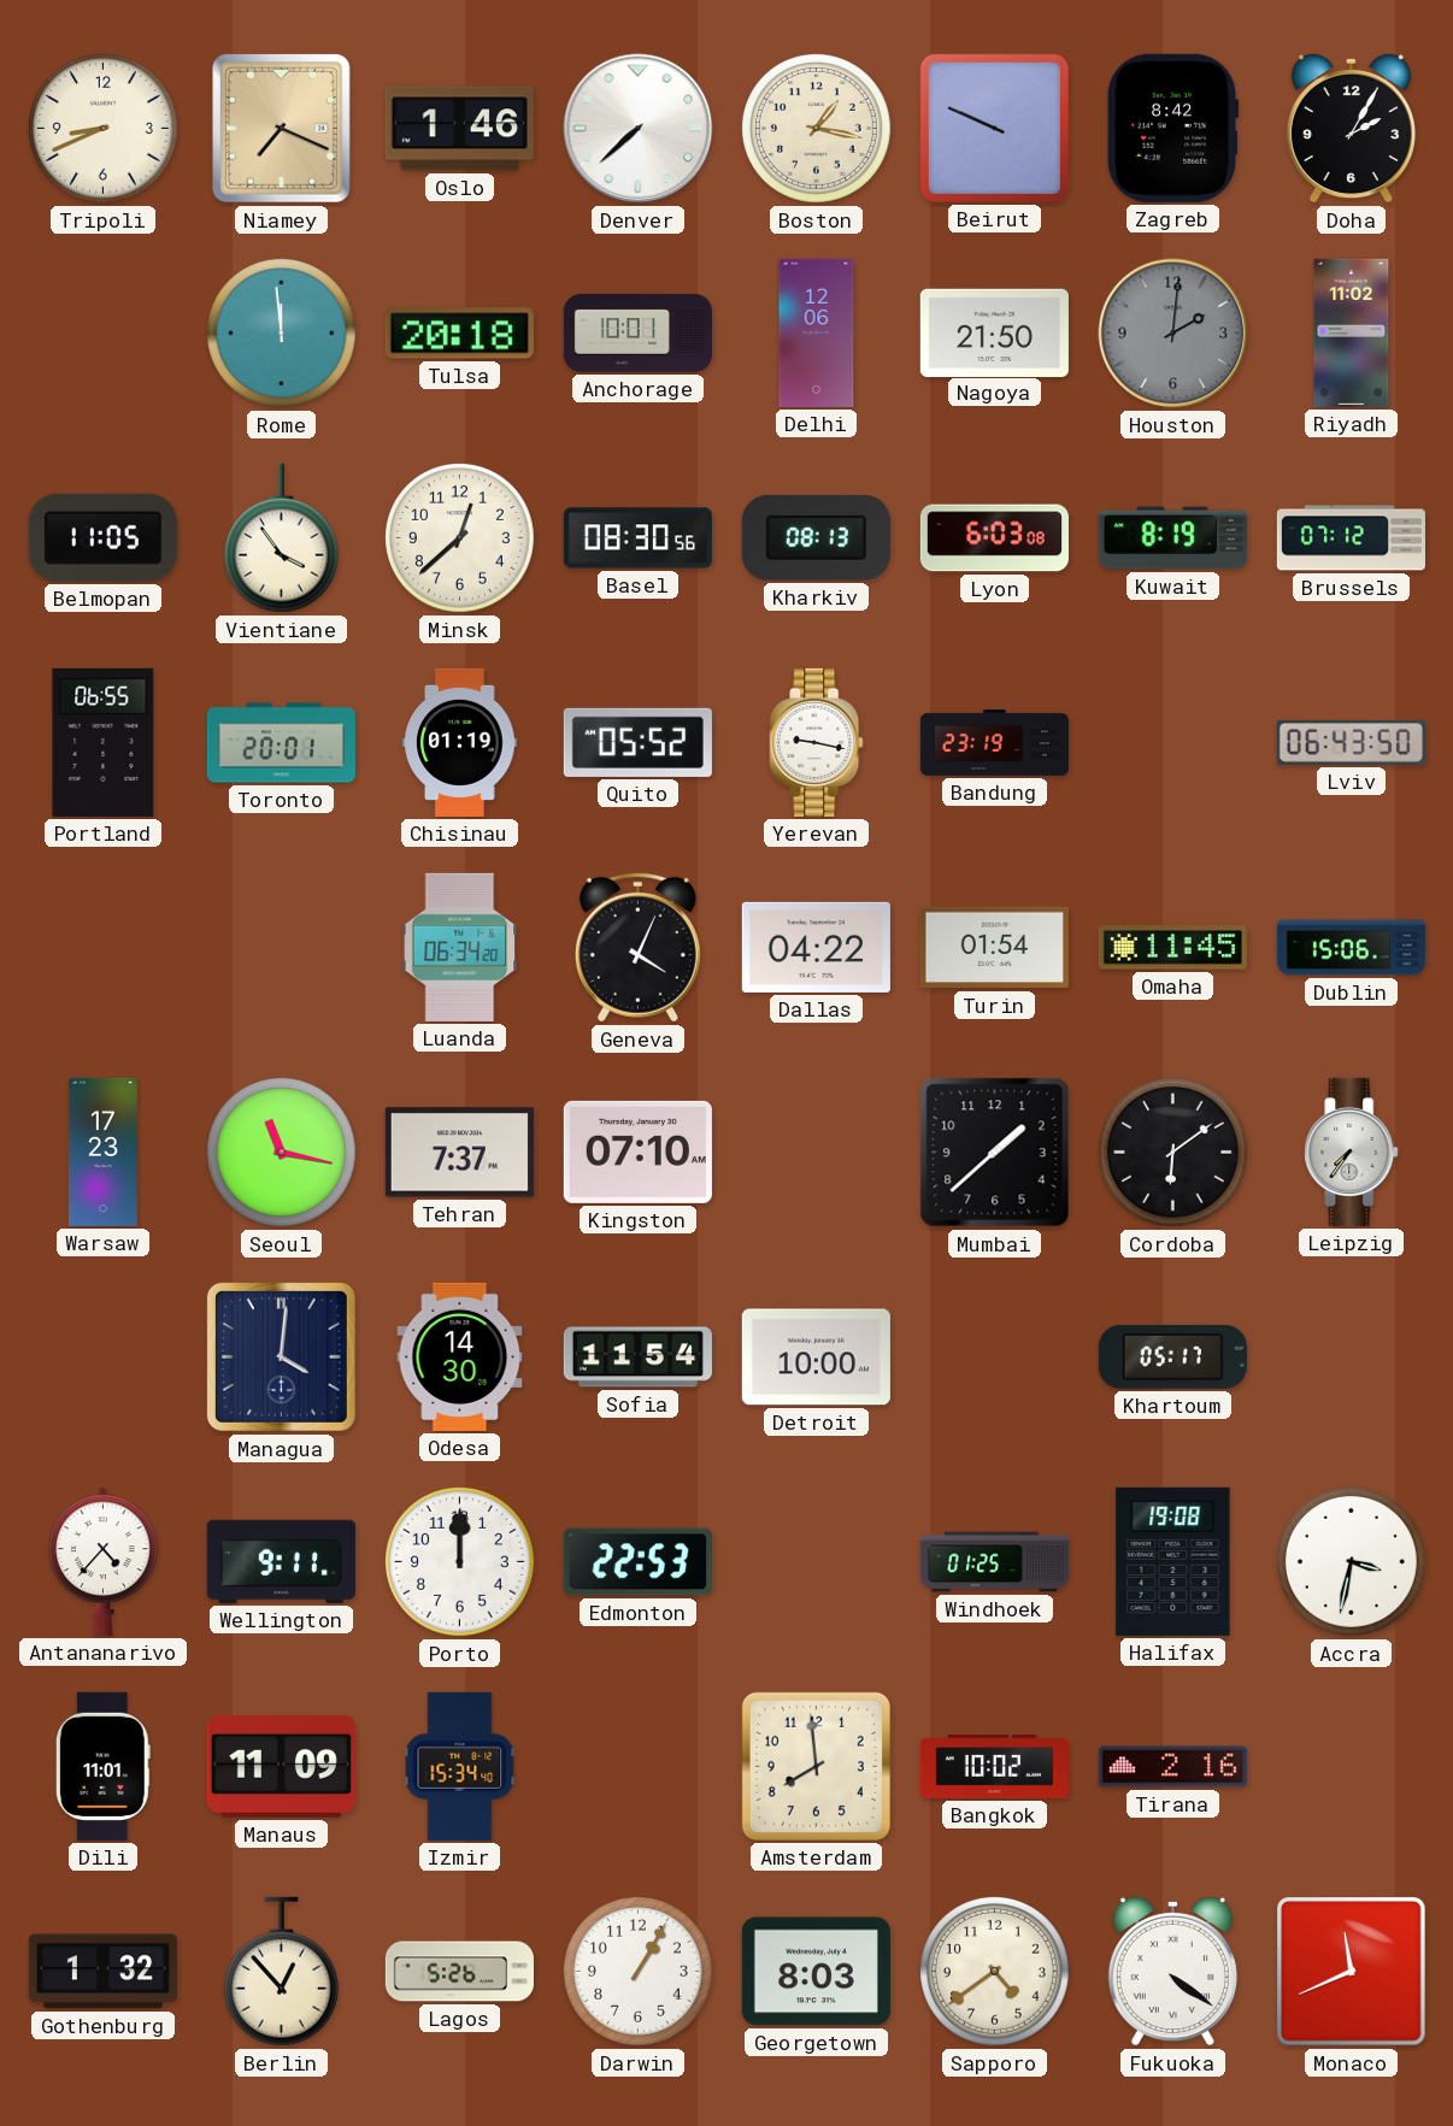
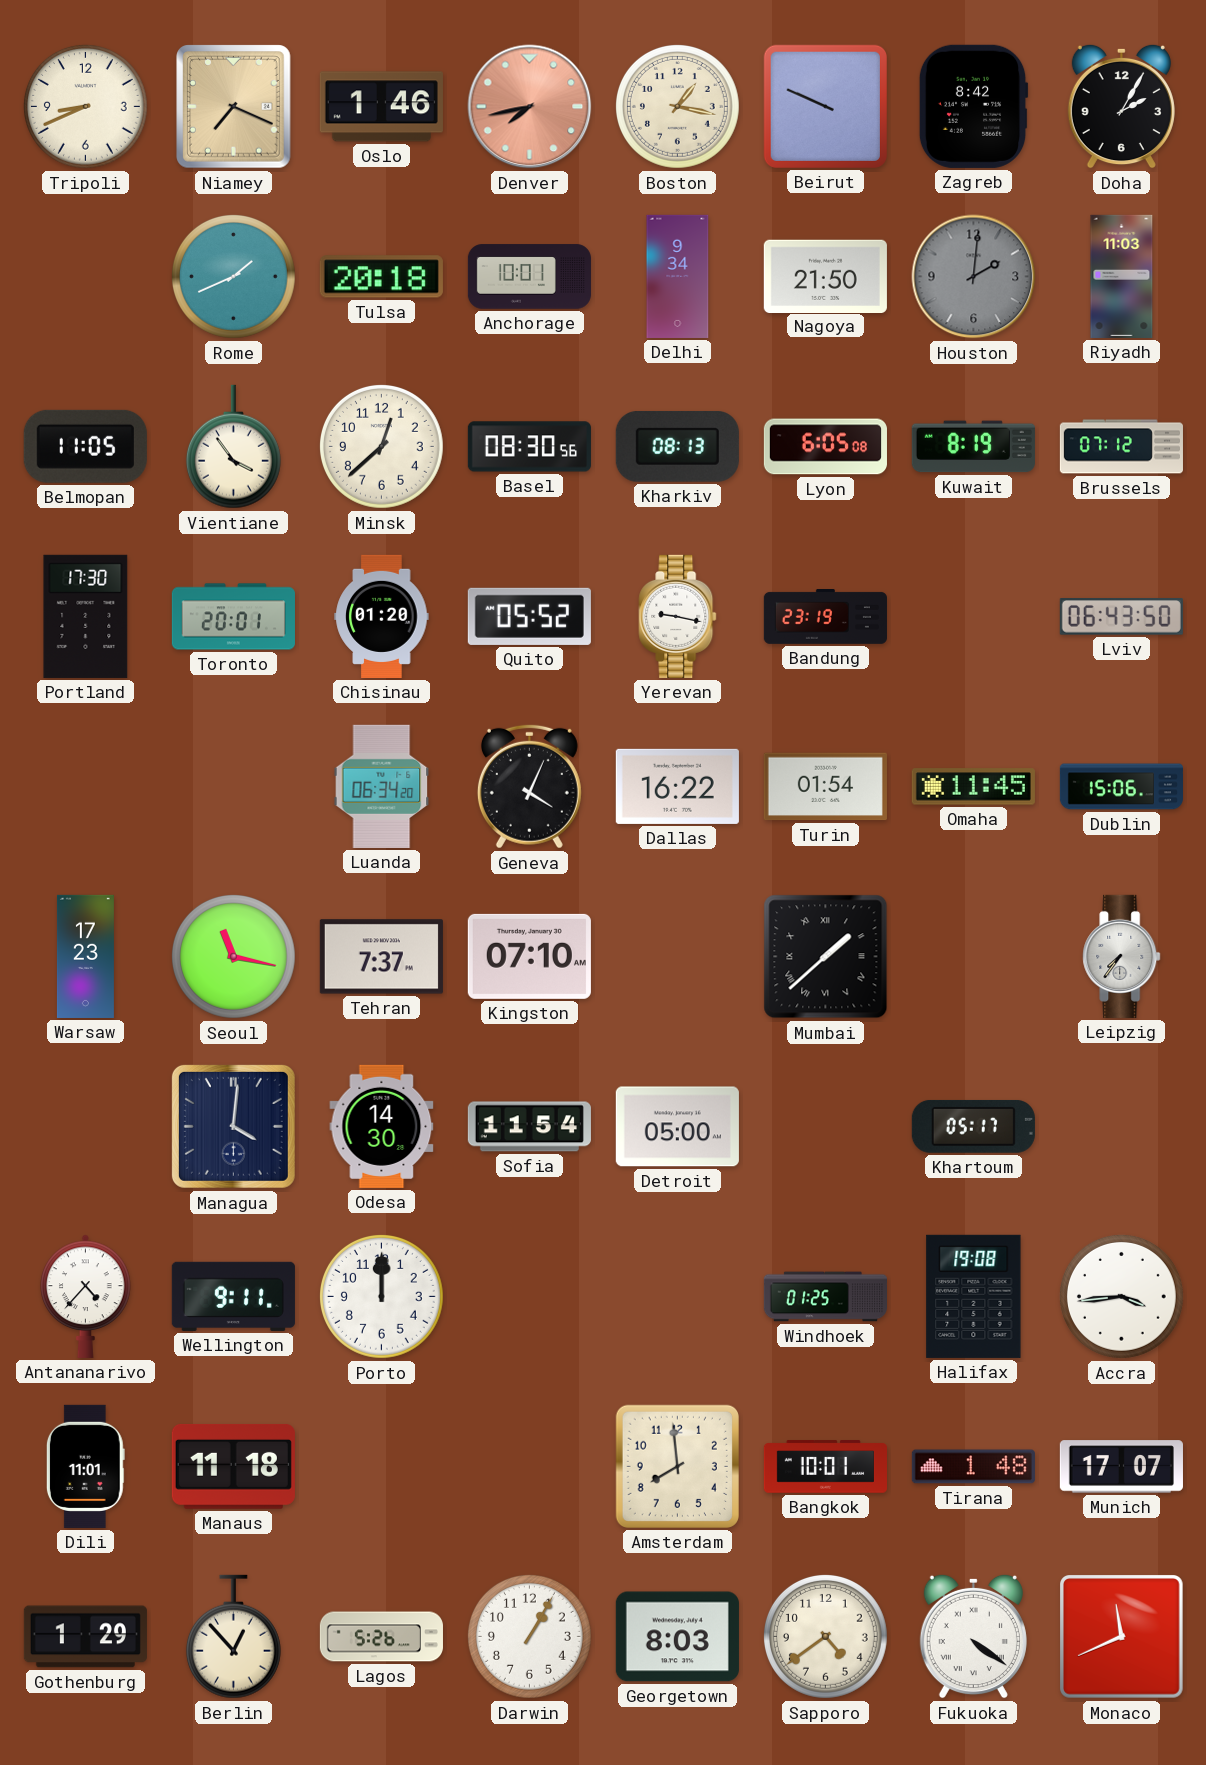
Denver: 7:38 -> 7:43
Denver dial: white -> salmon
Rome: 11:59 -> 1:41
Delhi: 12:06 -> 9:34
Riyadh: 11:02 -> 11:03
Lyon: 6:03 -> 6:05
Portland: 06:55 -> 17:30
Chisinau: 01:19 -> 01:20
Dallas: 04:22 -> 16:22
Mumbai numerals: Arabic -> Roman
Cordoba: 6:09 -> none
Detroit: 10:00 -> 05:00
Edmonton: 22:53 -> none
Accra: 3:32 -> 3:44
Manaus: 11:09 -> 11:18
Izmir: 15:34 -> none
Bangkok: 10:02 -> 10:01
Tirana: 2:16 -> 1:48
Munich: none -> 17:07
Gothenburg: 1:32 -> 1:29
